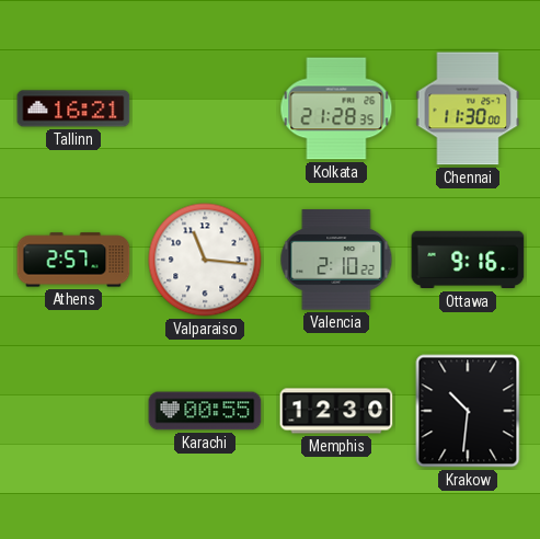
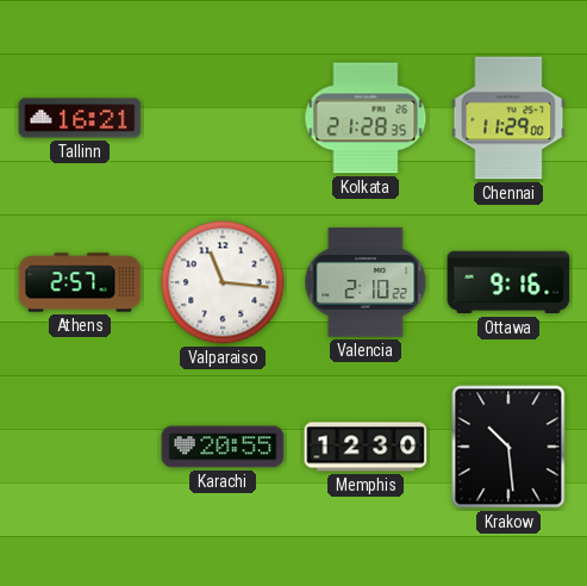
Chennai: 11:30 -> 11:29
Karachi: 00:55 -> 20:55
Krakow: 10:31 -> 10:29
